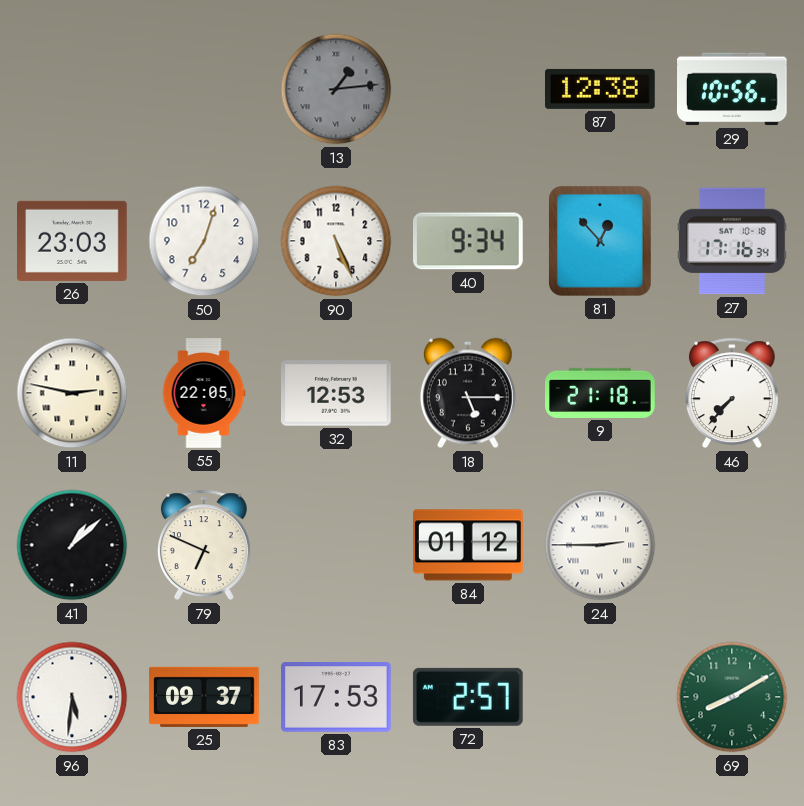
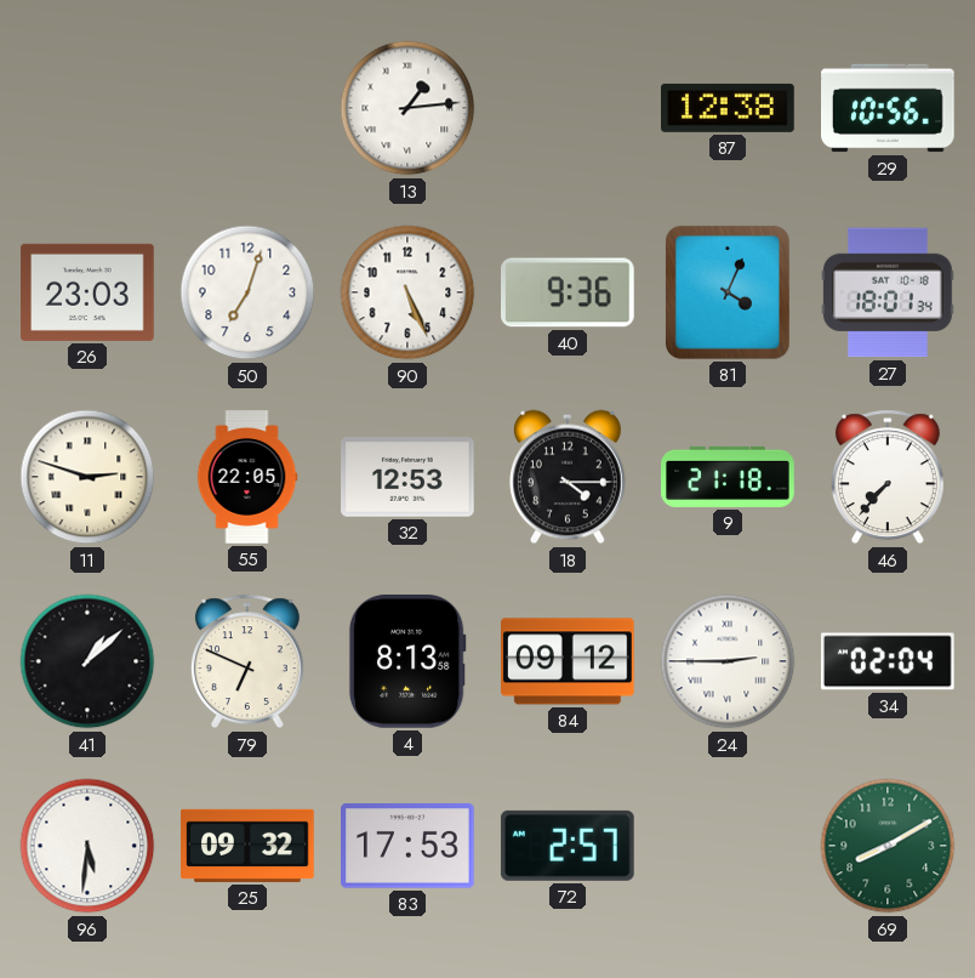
13 dial: grey -> white
40: 9:34 -> 9:36
81: 12:53 -> 4:04
27: 17:16 -> 18:01
11: 2:47 -> 2:48
18: 5:15 -> 4:15
4: none -> 8:13
84: 01:12 -> 09:12
34: none -> 02:04
25: 09:37 -> 09:32
